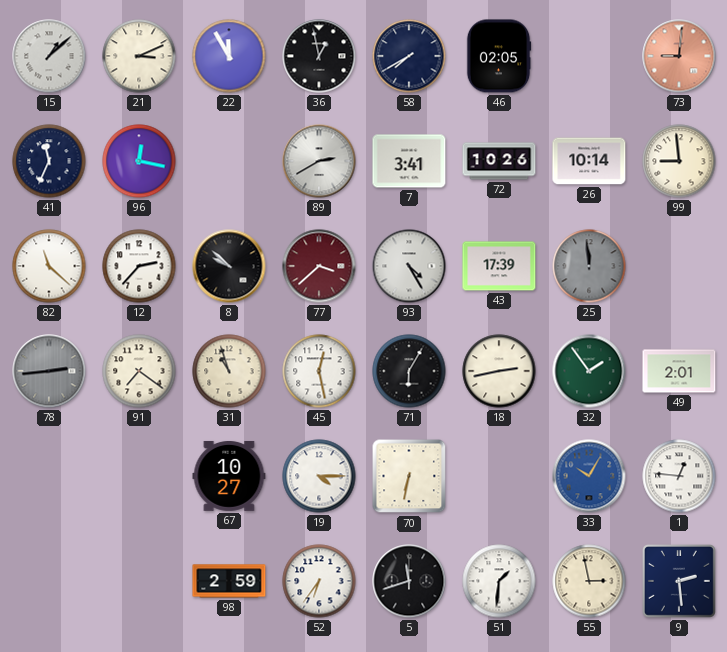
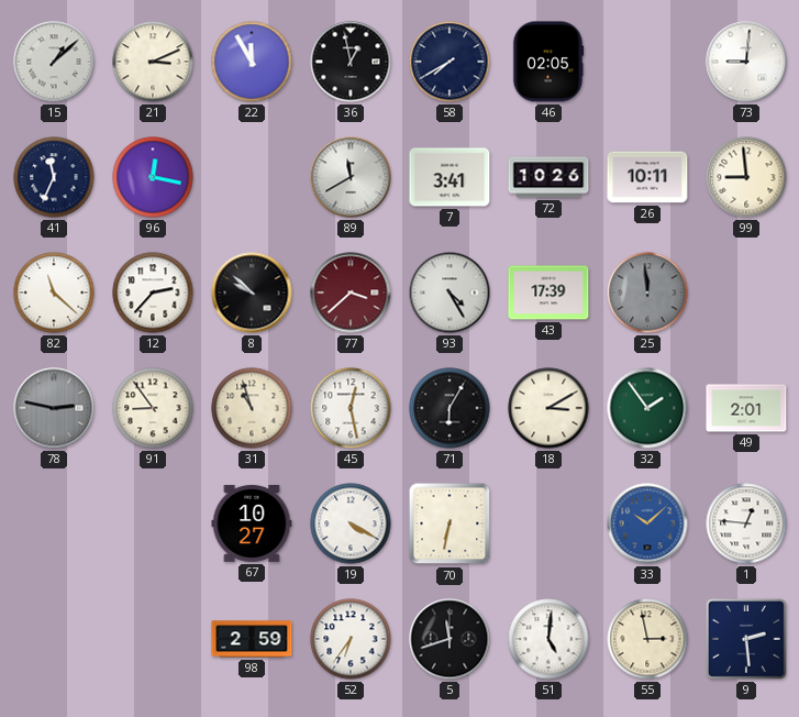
73 dial: salmon -> white
89: 2:40 -> 11:40
26: 10:14 -> 10:11
78: 2:44 -> 2:47
91: 7:21 -> 8:54
18: 2:43 -> 3:10
19: 4:15 -> 4:20
33: 10:05 -> 10:08
51: 1:31 -> 5:01
